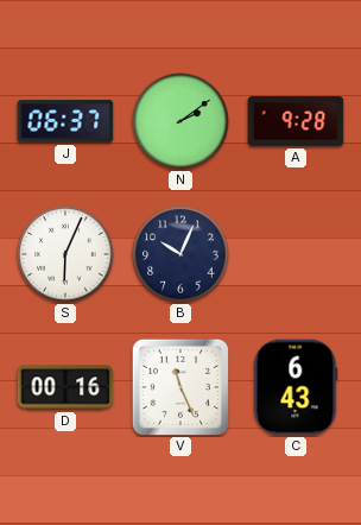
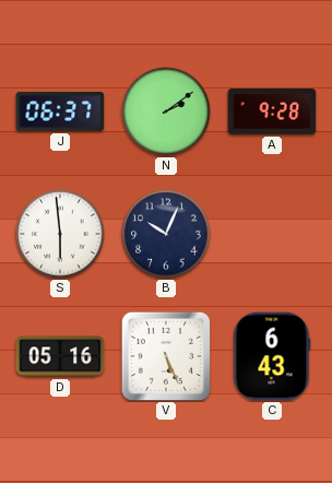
S: 6:04 -> 5:59
D: 00:16 -> 05:16
V: 11:26 -> 5:26
